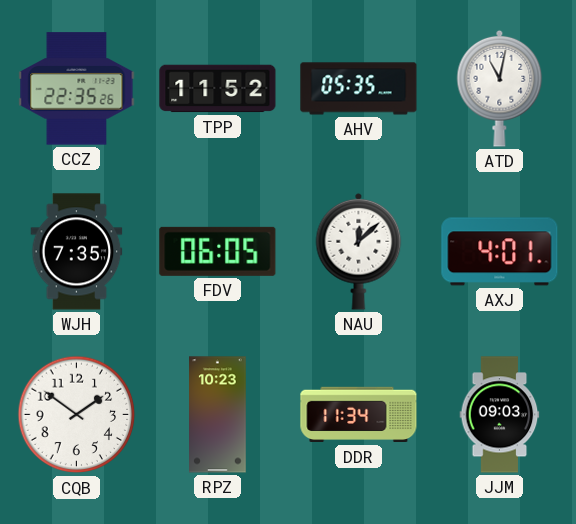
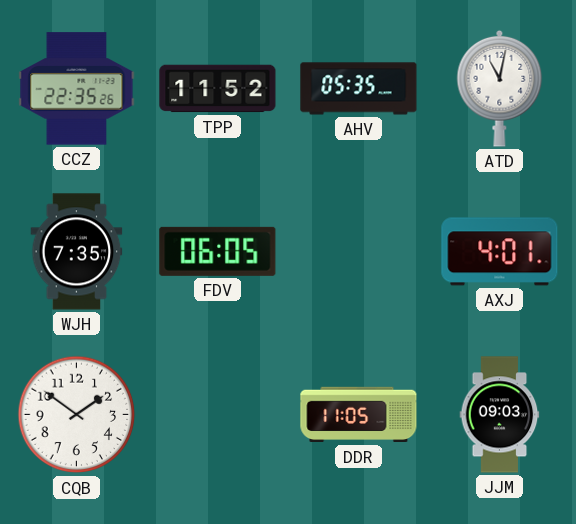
NAU: 12:08 -> none
RPZ: 10:23 -> none
DDR: 11:34 -> 11:05
